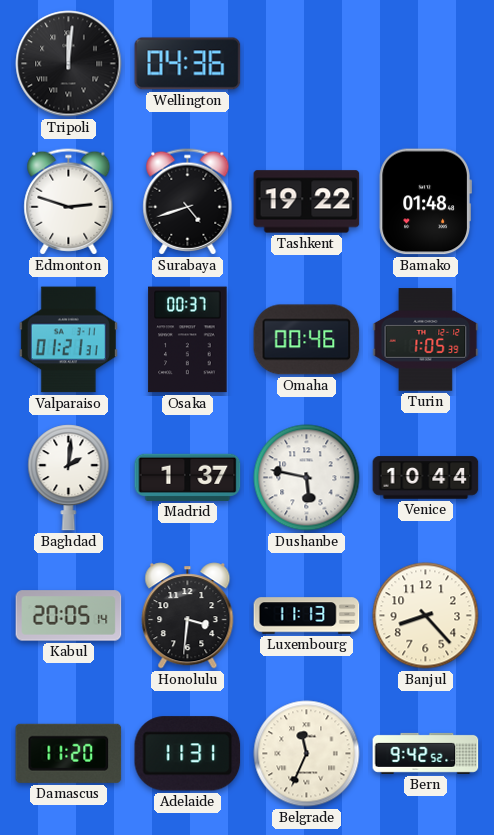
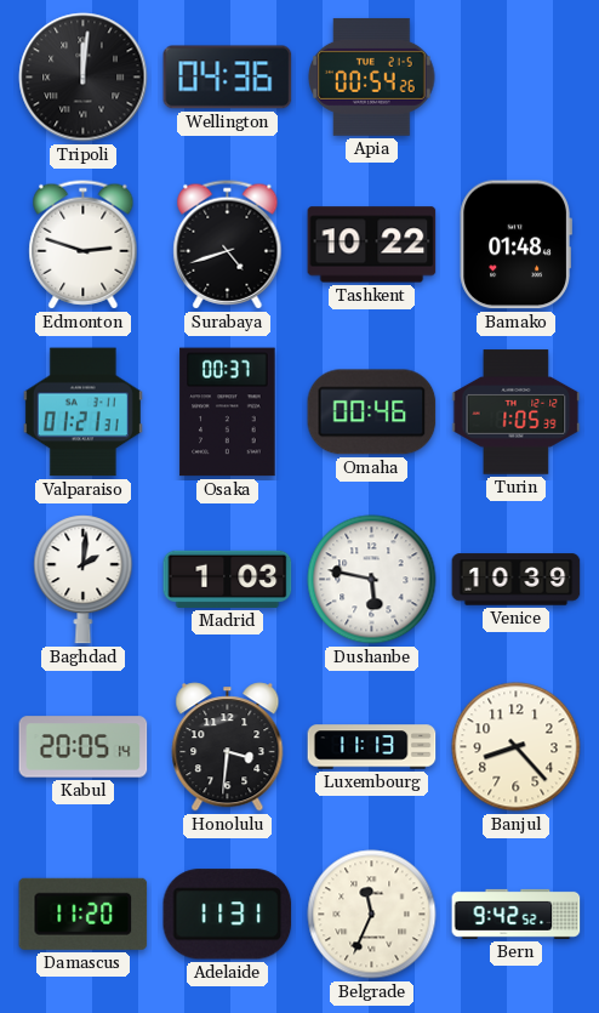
Apia: none -> 00:54
Tashkent: 19:22 -> 10:22
Madrid: 1:37 -> 1:03
Venice: 10:44 -> 10:39
